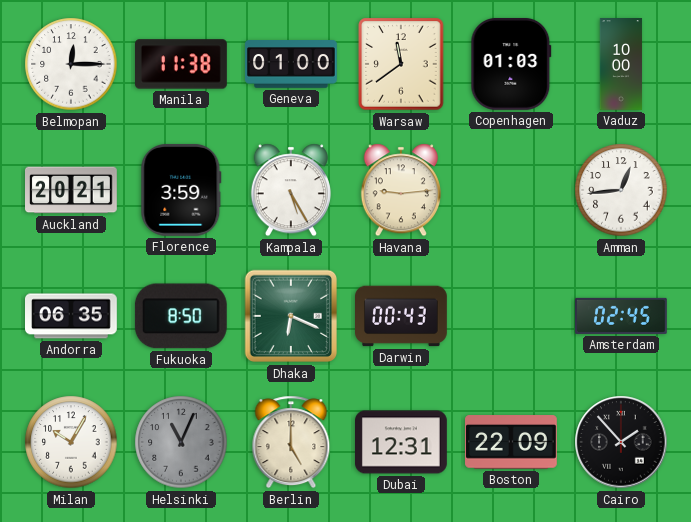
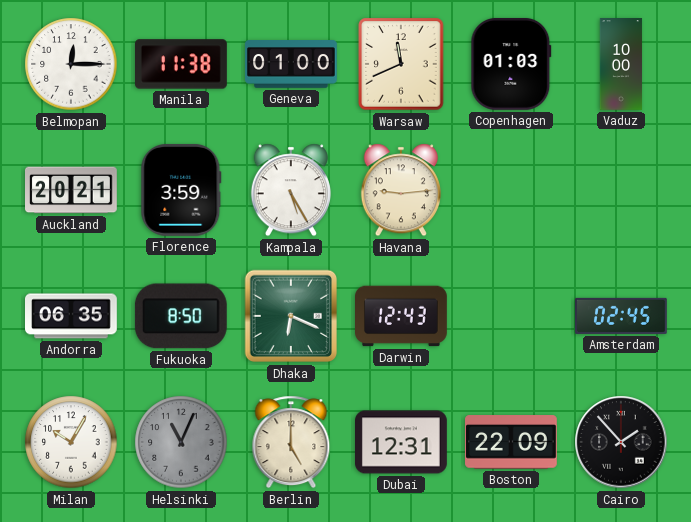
Warsaw: 11:39 -> 11:41
Amman: 12:44 -> none
Darwin: 00:43 -> 12:43
